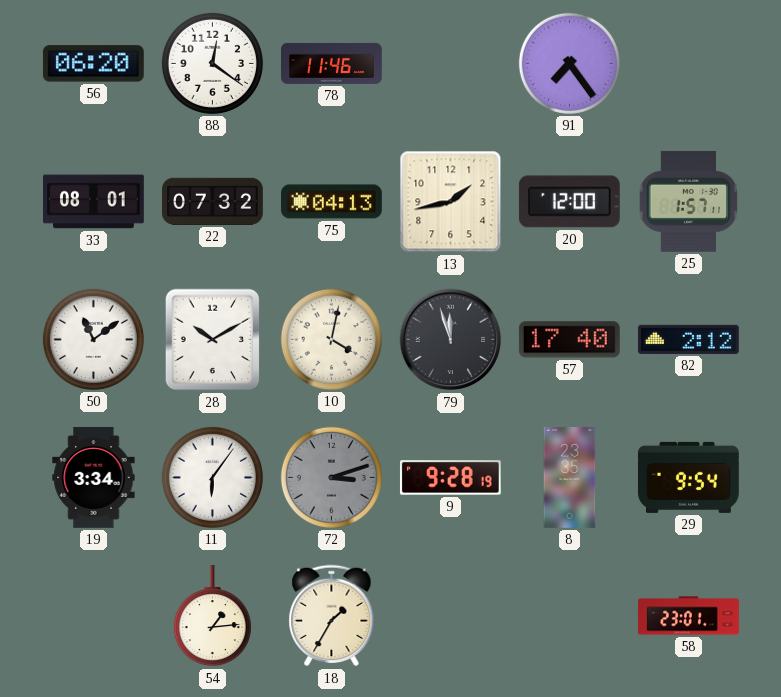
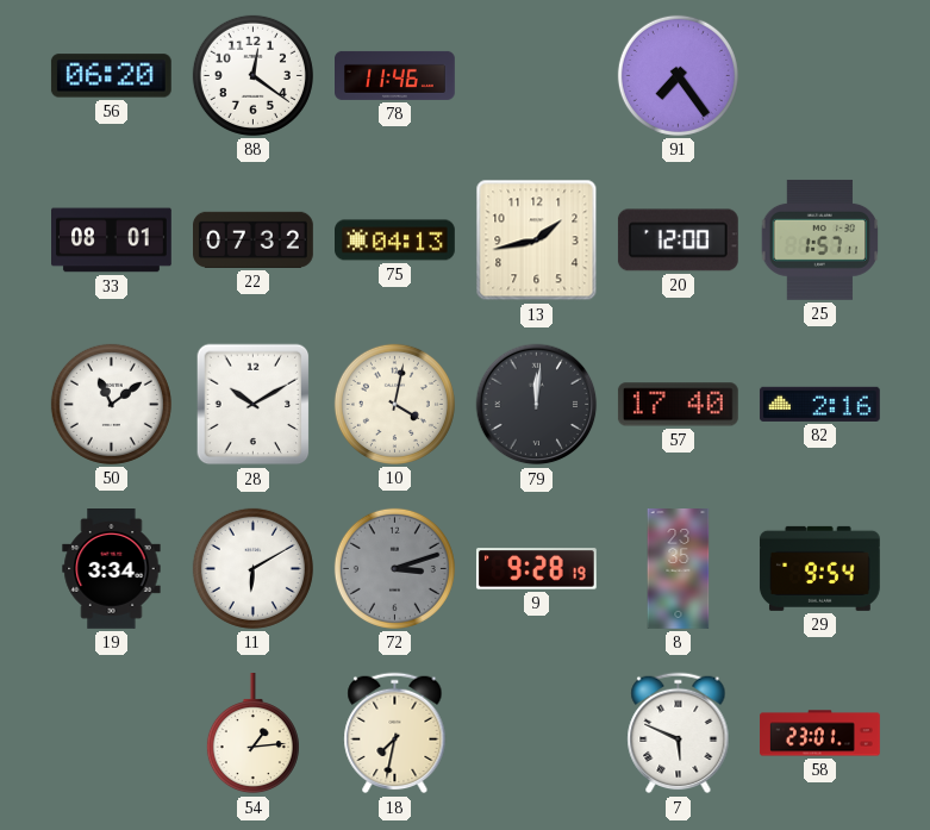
79: 11:57 -> 12:01
82: 2:12 -> 2:16
11: 6:06 -> 6:10
18: 1:35 -> 7:32
7: none -> 5:49
